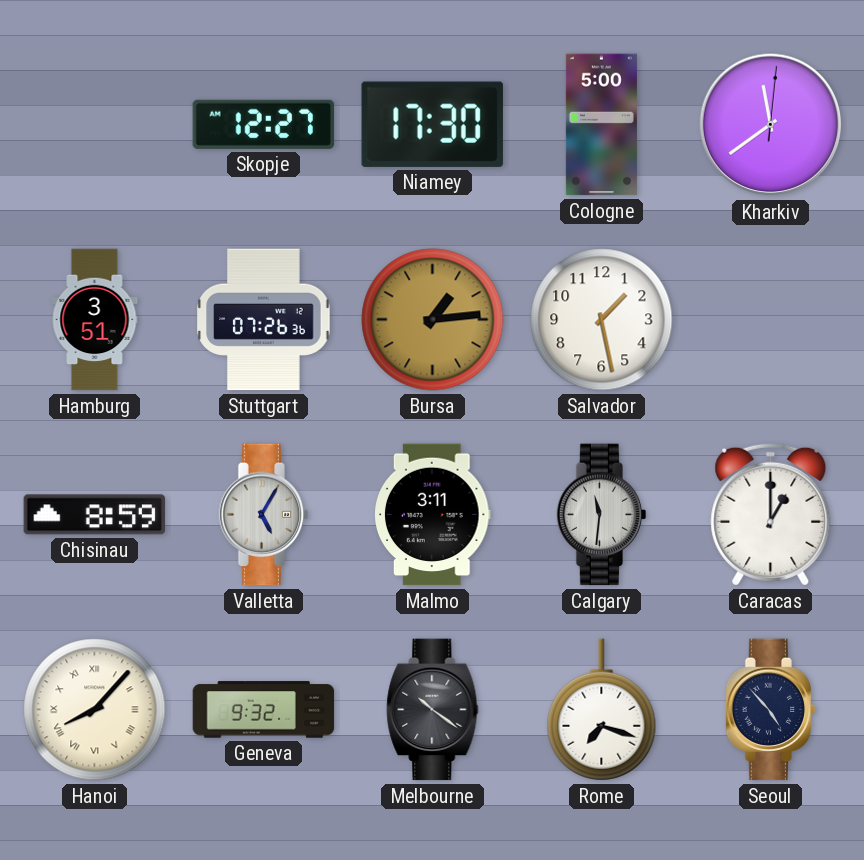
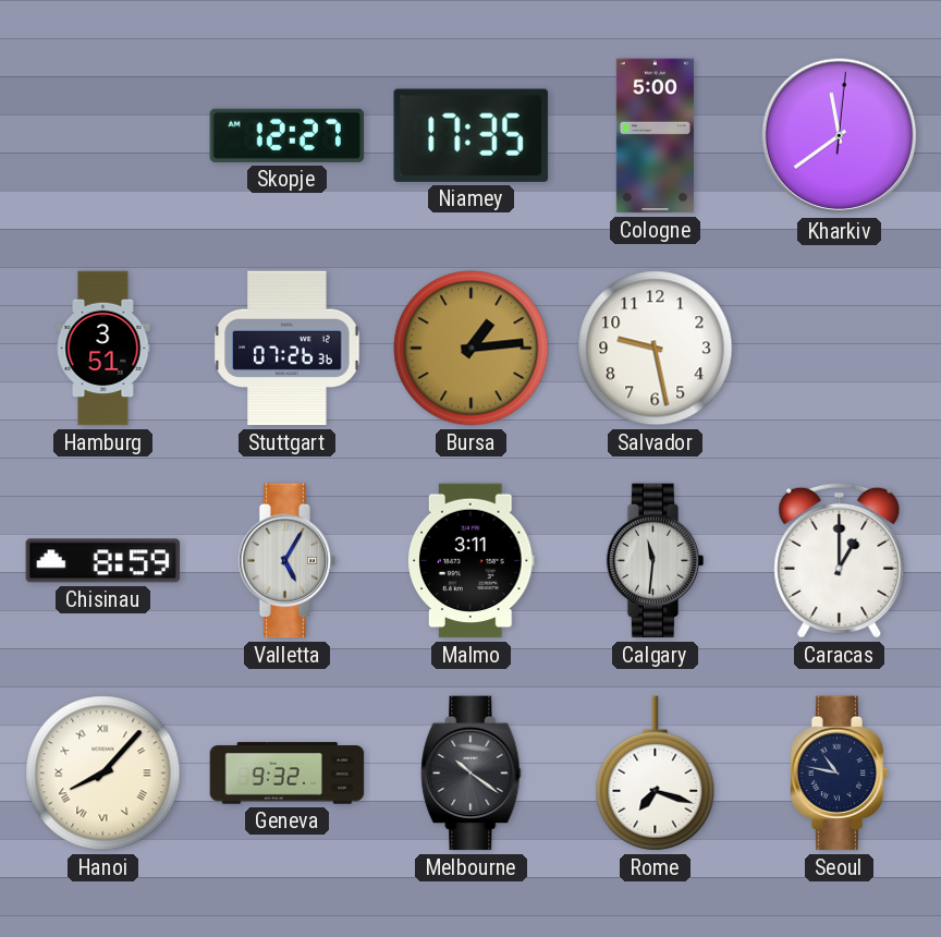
Niamey: 17:30 -> 17:35
Salvador: 1:28 -> 9:28
Seoul: 4:53 -> 10:47
